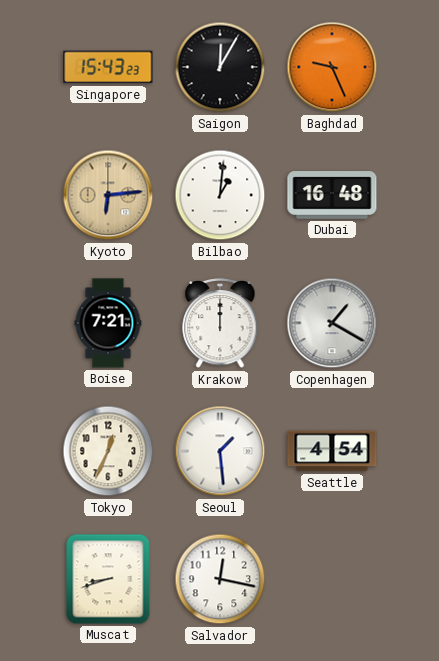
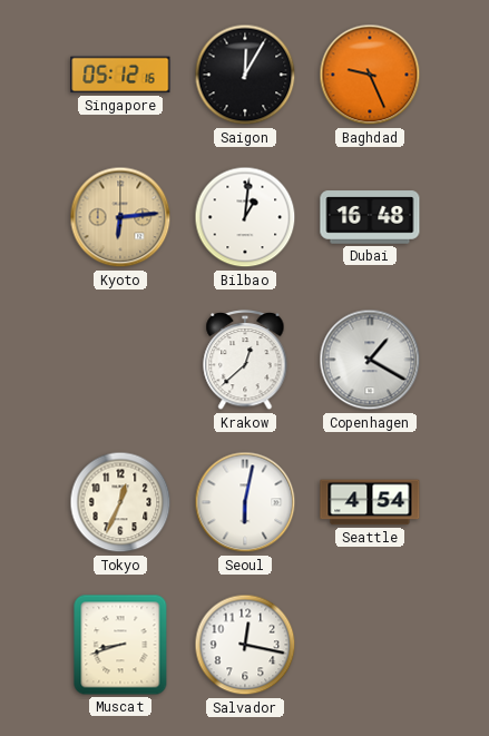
Singapore: 15:43 -> 05:12
Boise: 7:21 -> none
Krakow: 12:00 -> 12:38
Seoul: 1:29 -> 6:02
